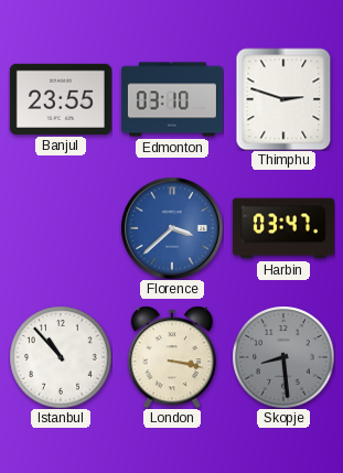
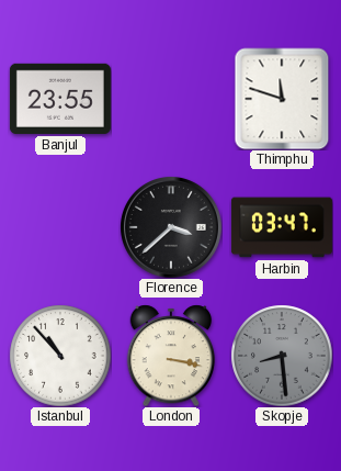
Edmonton: 03:10 -> none
Thimphu: 2:48 -> 11:48
Florence dial: blue -> black
